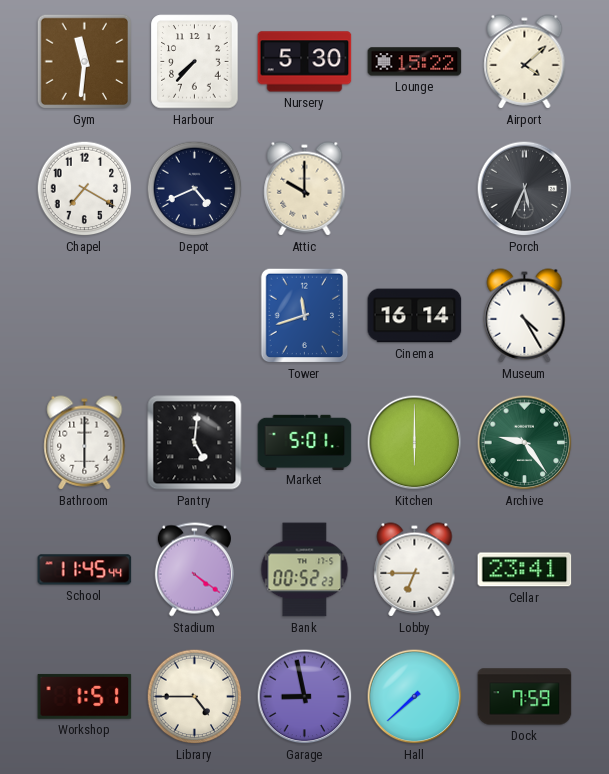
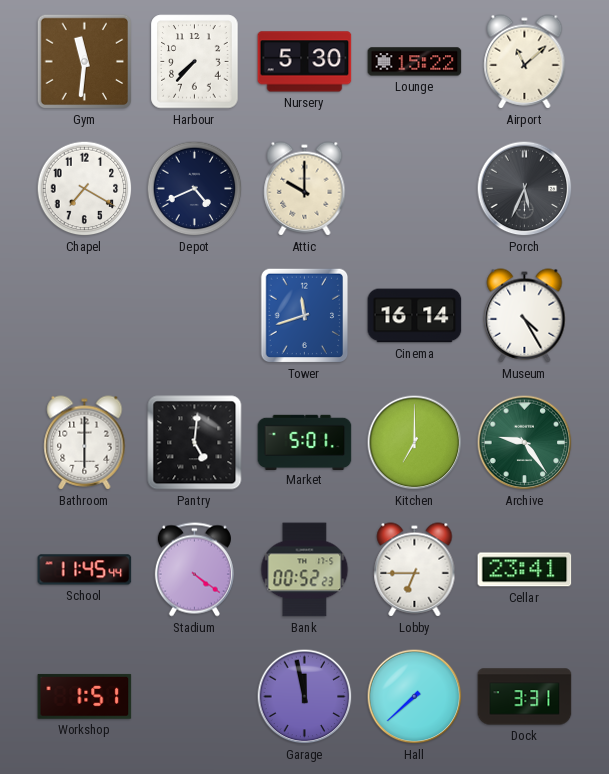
Airport: 4:08 -> 11:08
Kitchen: 6:00 -> 7:00
Library: 4:45 -> none
Garage: 8:58 -> 11:58
Dock: 7:59 -> 3:31
